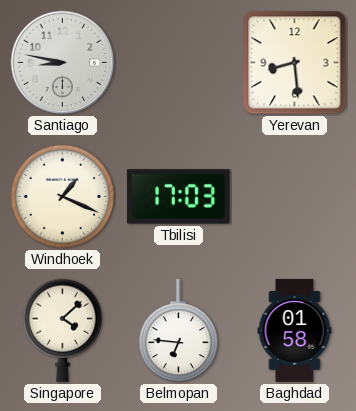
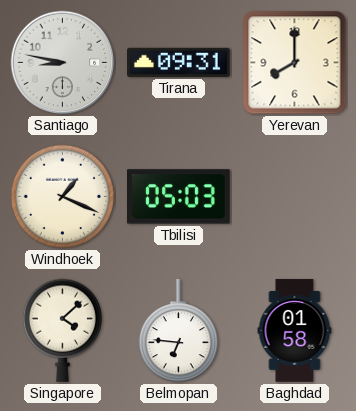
Tirana: none -> 09:31
Yerevan: 8:29 -> 8:00
Tbilisi: 17:03 -> 05:03
